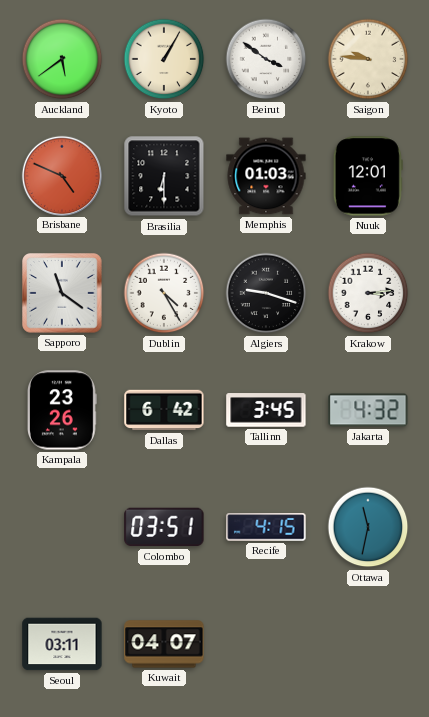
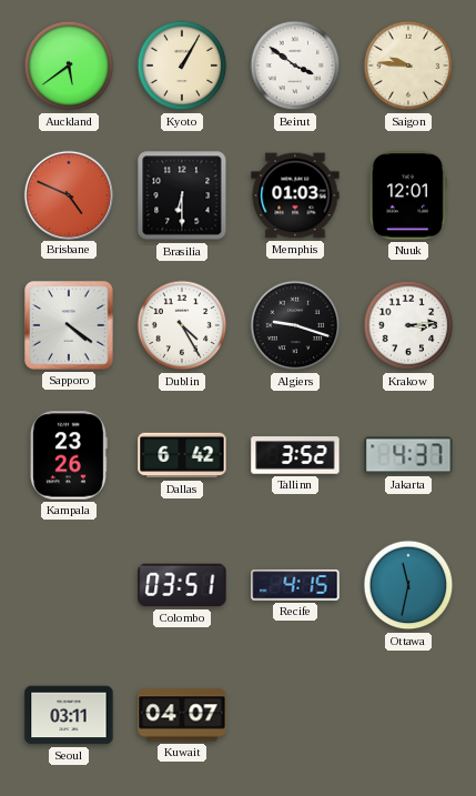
Sapporo: 11:21 -> 4:21
Tallinn: 3:45 -> 3:52
Jakarta: 4:32 -> 4:37
